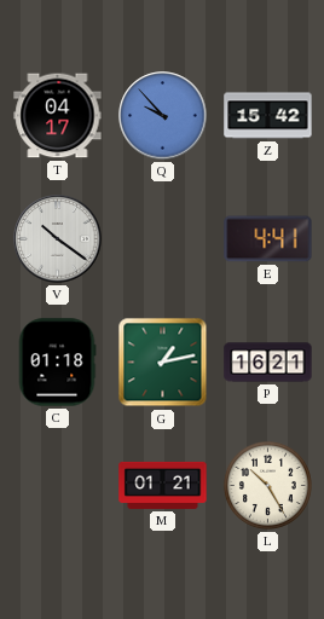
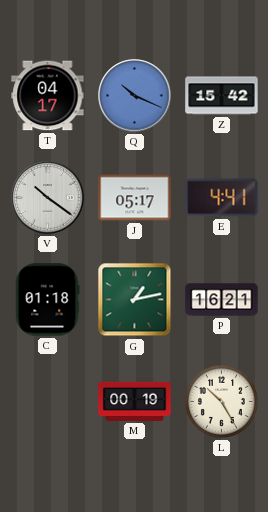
Q: 9:53 -> 10:19
J: none -> 05:17
M: 01:21 -> 00:19
